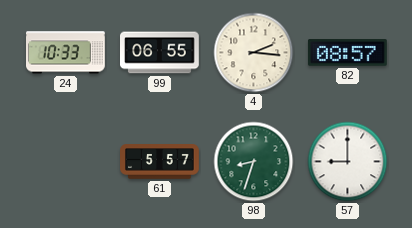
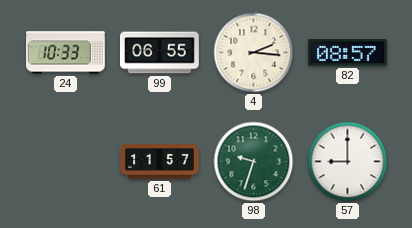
61: 5:57 -> 11:57
98: 8:33 -> 9:33
